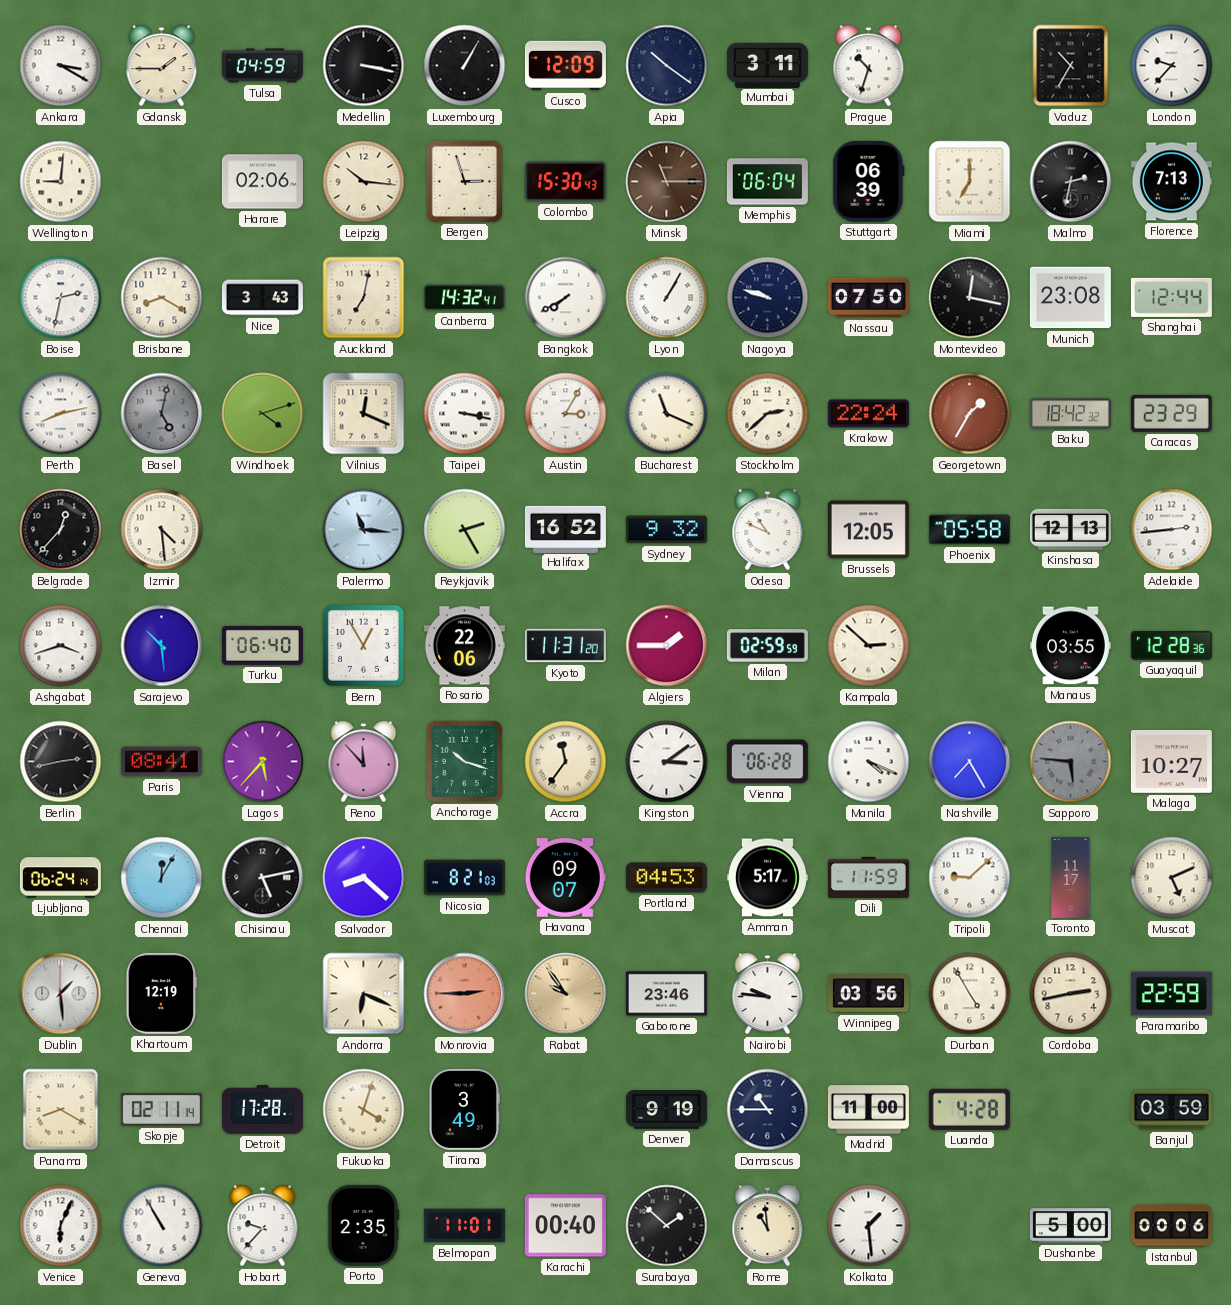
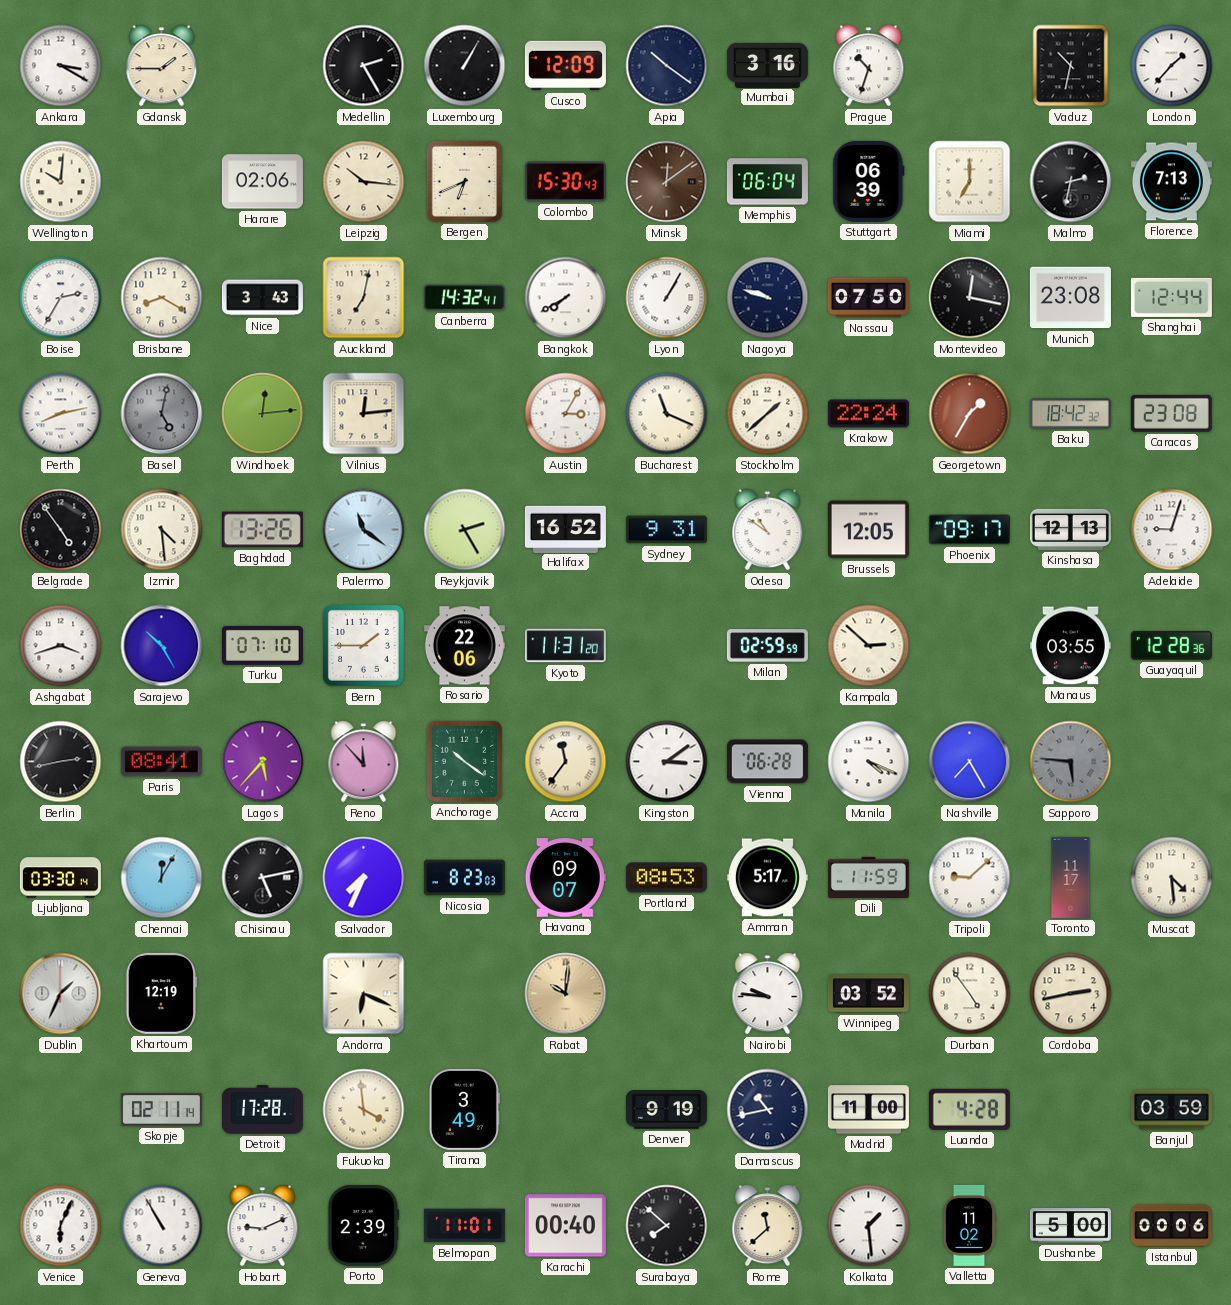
Tulsa: 04:59 -> none
Medellin: 3:17 -> 2:25
Mumbai: 3:11 -> 3:16
Vaduz: 10:35 -> 10:32
London: 9:37 -> 1:37
Wellington: 9:01 -> 10:01
Bergen: 2:57 -> 6:41
Minsk: 11:15 -> 12:09
Boise: 2:32 -> 2:35
Windhoek: 4:12 -> 12:14
Vilnius: 12:19 -> 12:14
Taipei: 3:17 -> none
Stockholm: 2:38 -> 1:38
Caracas: 23:29 -> 23:08
Belgrade: 12:37 -> 4:54
Baghdad: none -> 13:26
Palermo: 11:16 -> 11:21
Sydney: 9:32 -> 9:31
Odesa: 10:49 -> 10:51
Phoenix: 05:58 -> 09:17
Adelaide: 2:44 -> 9:03
Sarajevo: 10:29 -> 10:25
Turku: 06:40 -> 07:10
Bern: 12:55 -> 1:45
Algiers: 1:45 -> none
Anchorage: 10:18 -> 10:21
Malaga: 10:27 -> none
Ljubljana: 06:24 -> 03:30
Salvador: 8:22 -> 7:34
Nicosia: 8:21 -> 8:23
Portland: 04:53 -> 08:53
Muscat: 5:11 -> 4:29
Dublin: 1:29 -> 1:34
Monrovia: 2:45 -> none
Rabat: 9:54 -> 10:01
Gaborone: 23:46 -> none
Winnipeg: 03:56 -> 03:52
Durban: 4:55 -> 4:54
Paramaribo: 22:59 -> none
Panama: 8:20 -> none
Fukuoka: 4:03 -> 3:59
Damascus: 10:45 -> 10:43
Hobart: 9:37 -> 9:11
Porto: 2:35 -> 2:39
Surabaya: 1:52 -> 7:52
Rome: 10:59 -> 11:38
Valletta: none -> 11:02
